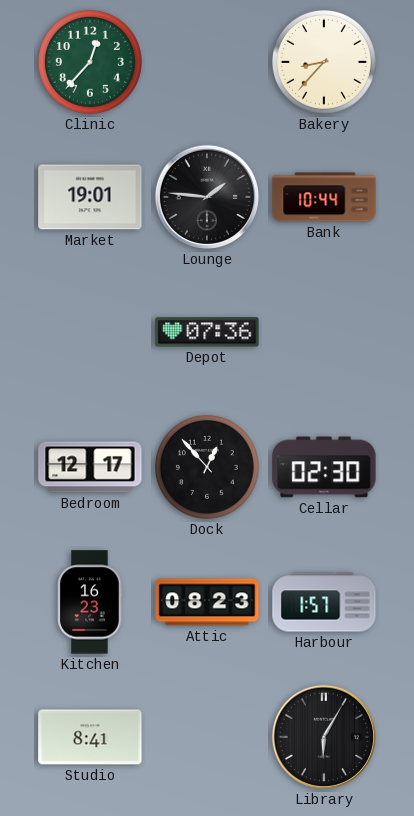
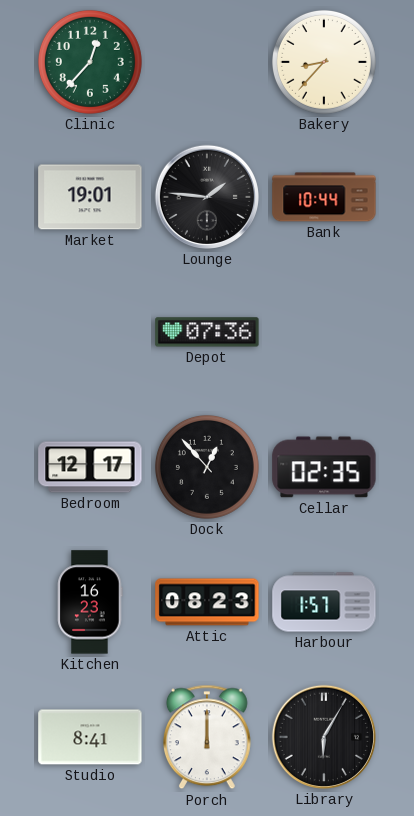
Cellar: 02:30 -> 02:35
Porch: none -> 12:00
